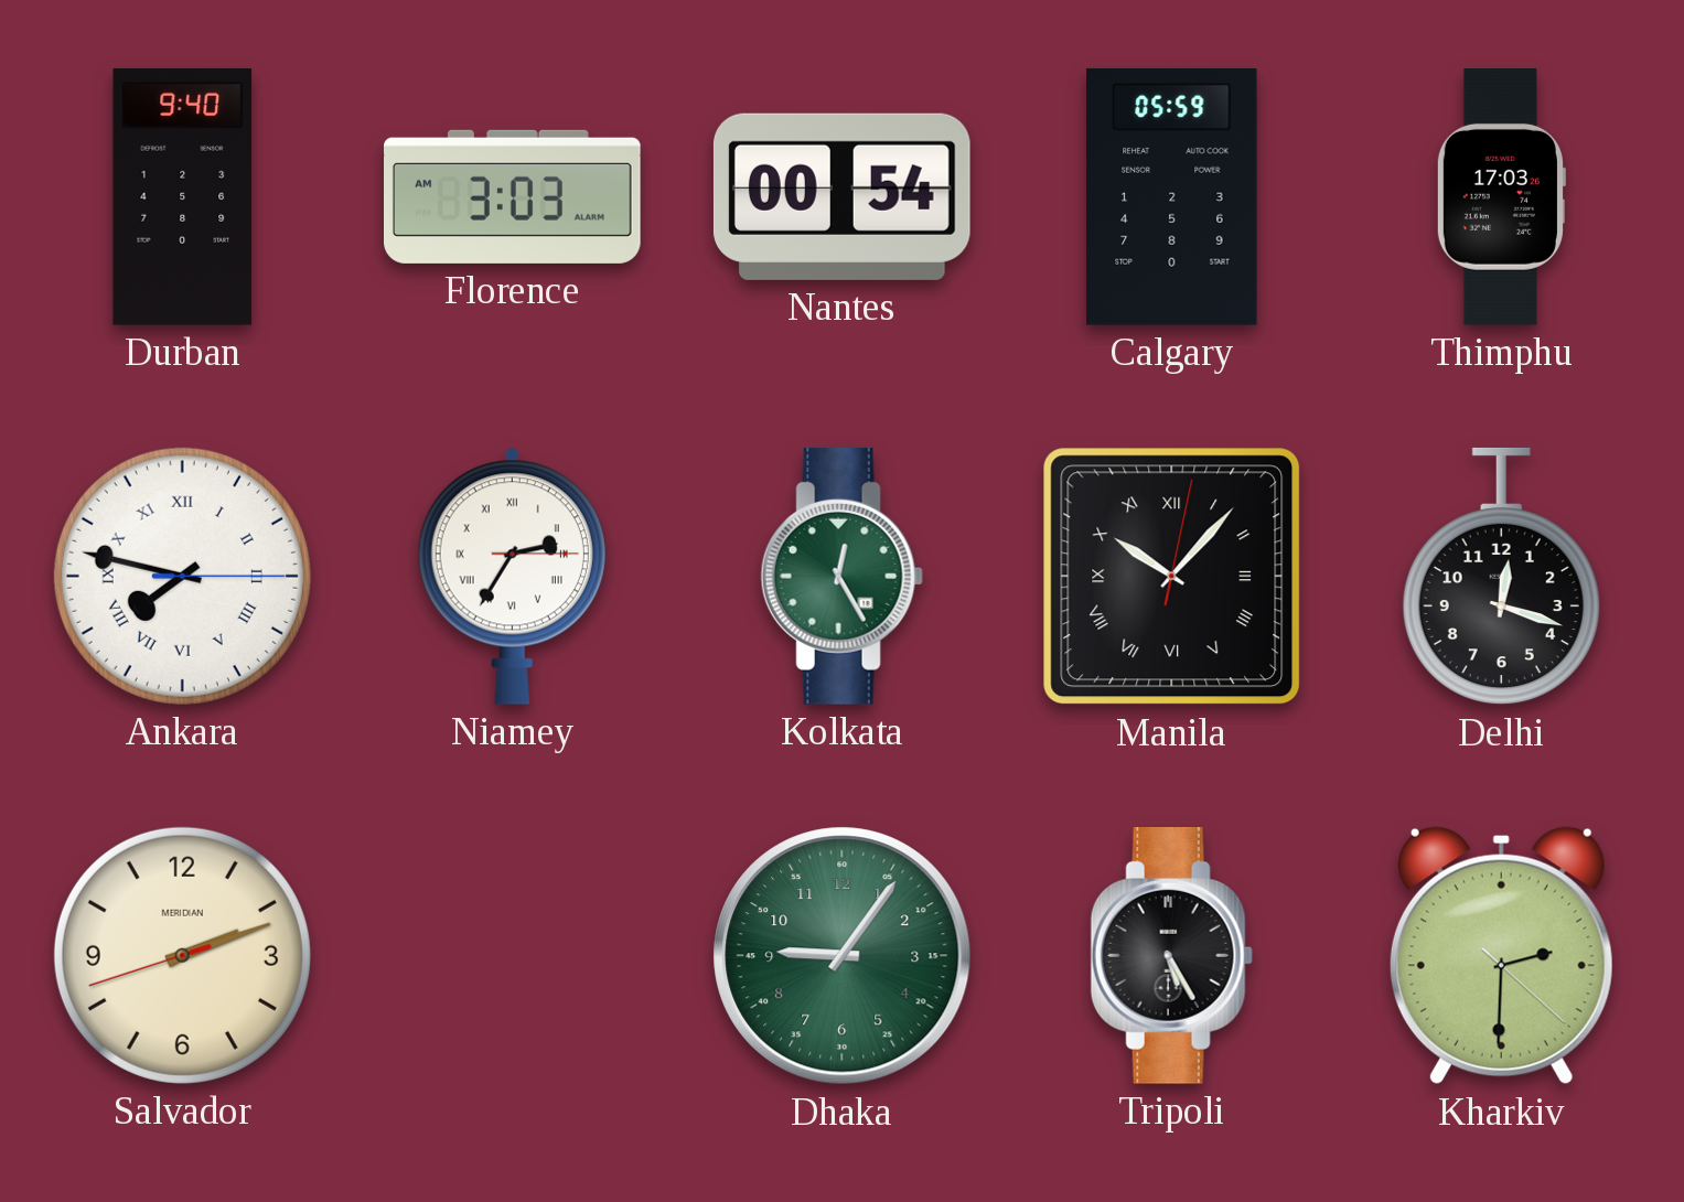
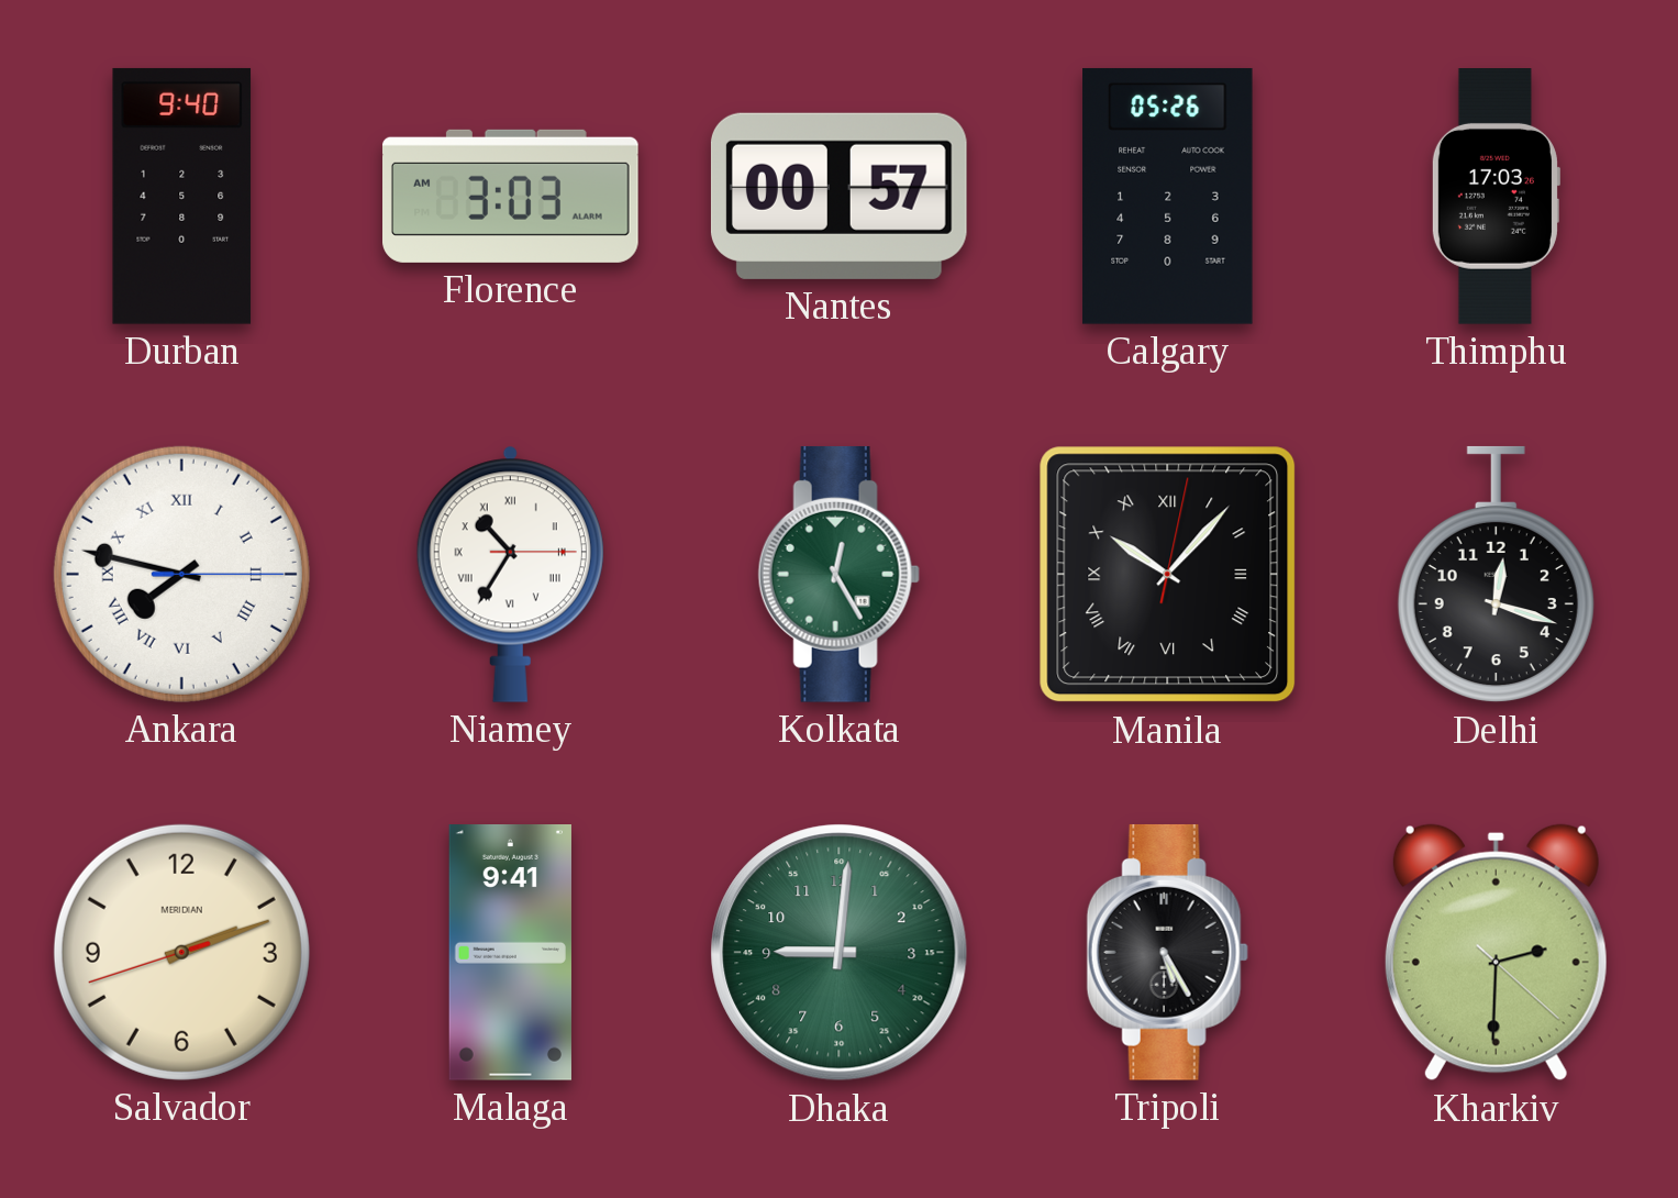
Nantes: 00:54 -> 00:57
Calgary: 05:59 -> 05:26
Niamey: 2:35 -> 10:35
Malaga: none -> 9:41
Dhaka: 9:06 -> 9:01
